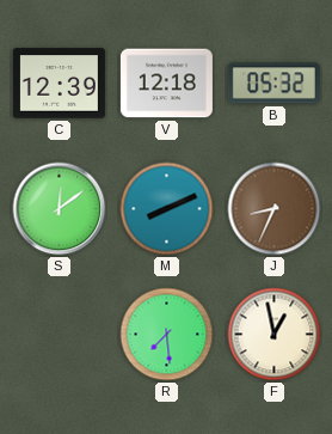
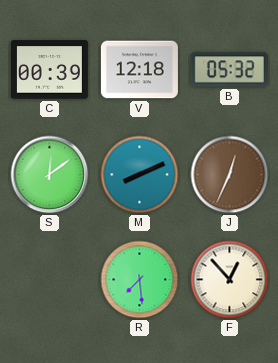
C: 12:39 -> 00:39
J: 8:34 -> 12:34
F: 12:58 -> 12:53
